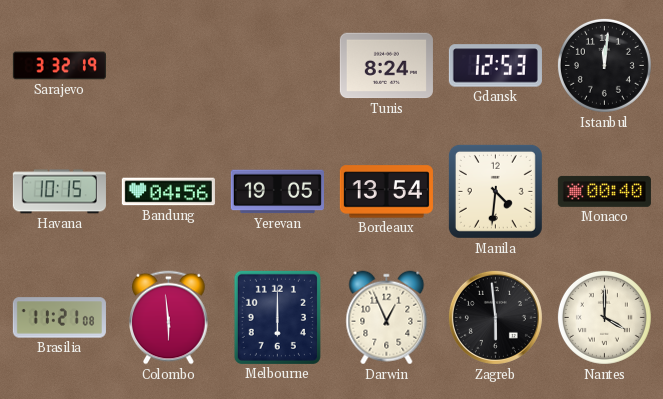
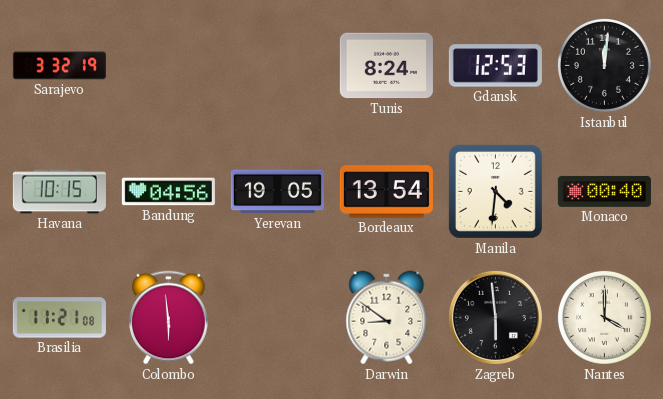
Melbourne: 6:00 -> none
Darwin: 12:56 -> 8:51
